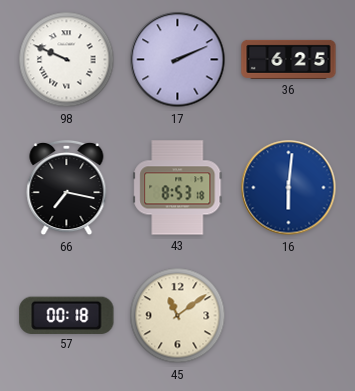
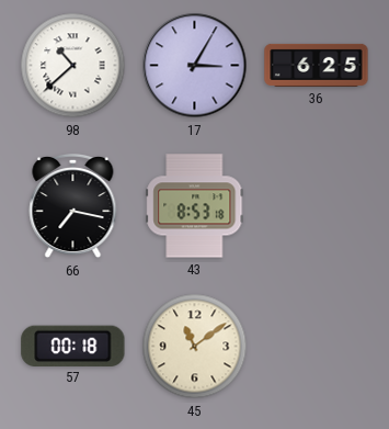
98: 9:49 -> 10:38
17: 2:11 -> 3:05
16: 6:01 -> none
